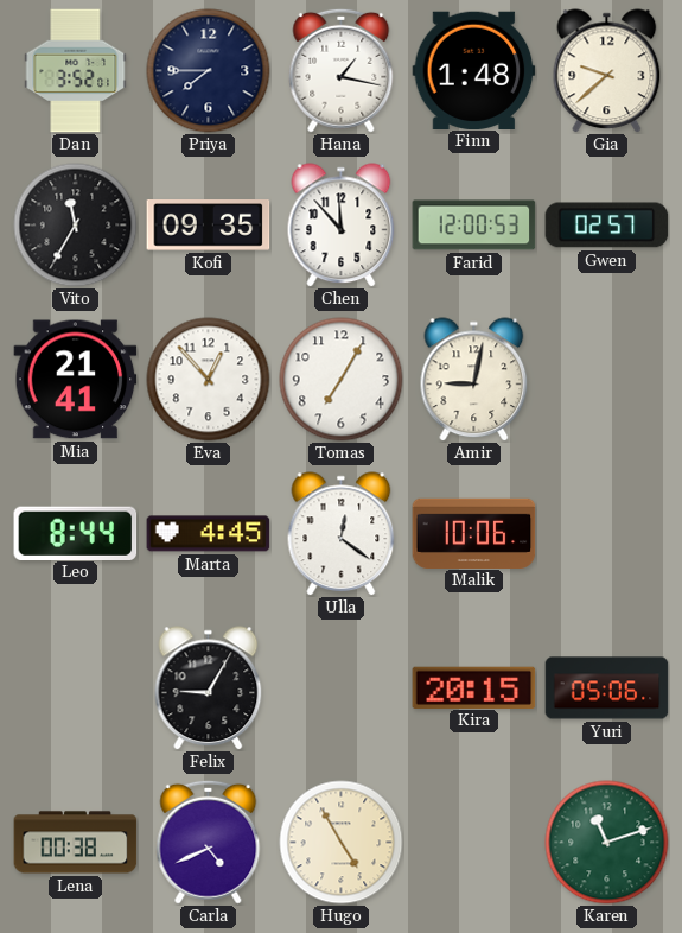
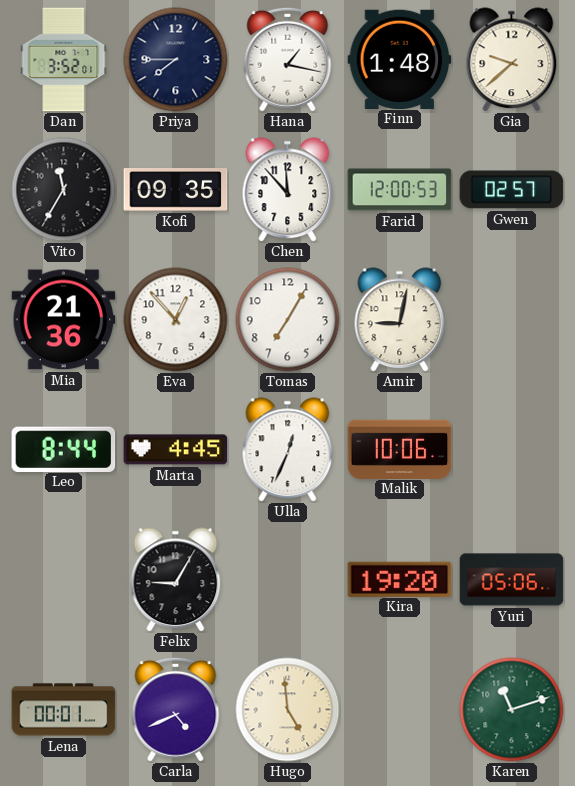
Mia: 21:41 -> 21:36
Ulla: 12:21 -> 12:34
Kira: 20:15 -> 19:20
Lena: 00:38 -> 00:01
Hugo: 4:55 -> 4:59
